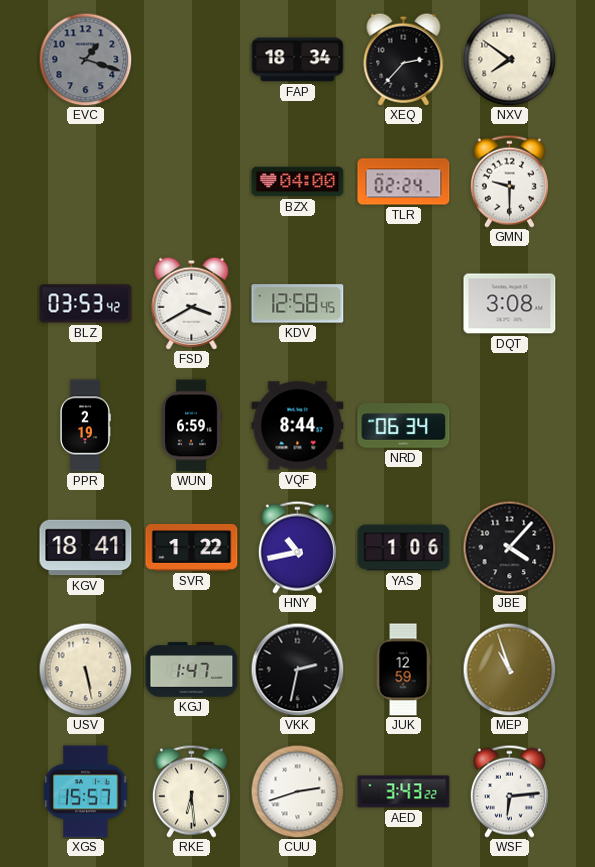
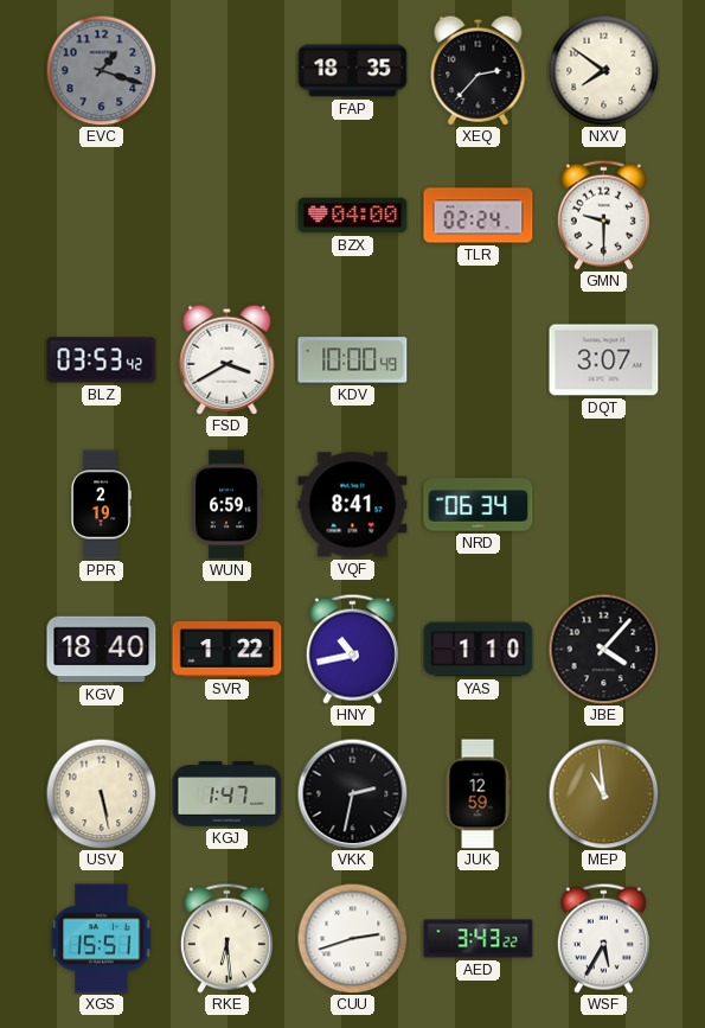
FAP: 18:34 -> 18:35
KDV: 12:58 -> 10:00
DQT: 3:08 -> 3:07
VQF: 8:44 -> 8:41
KGV: 18:41 -> 18:40
YAS: 1:06 -> 1:10
MEP: 10:57 -> 10:59
XGS: 15:57 -> 15:51
WSF: 6:14 -> 5:35
